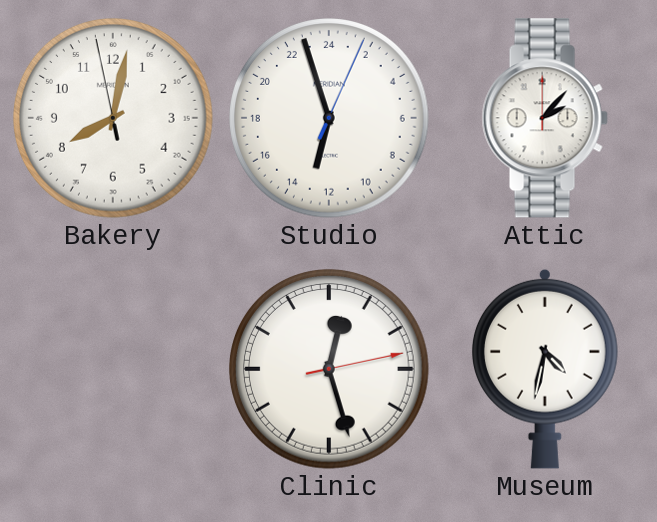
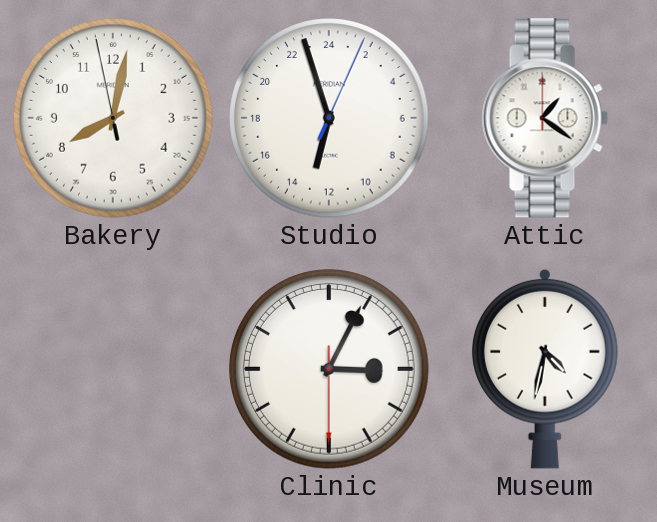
Attic: 2:07 -> 1:21
Clinic: 12:27 -> 3:04
